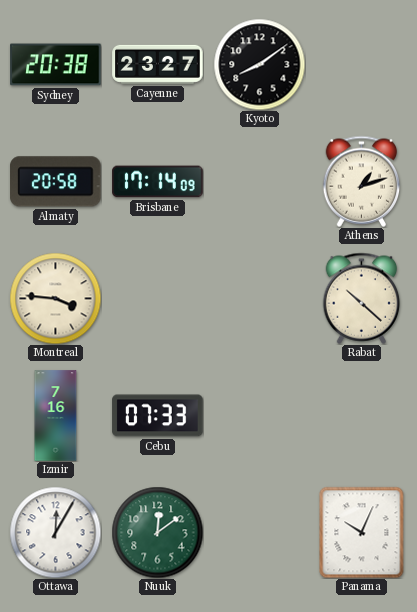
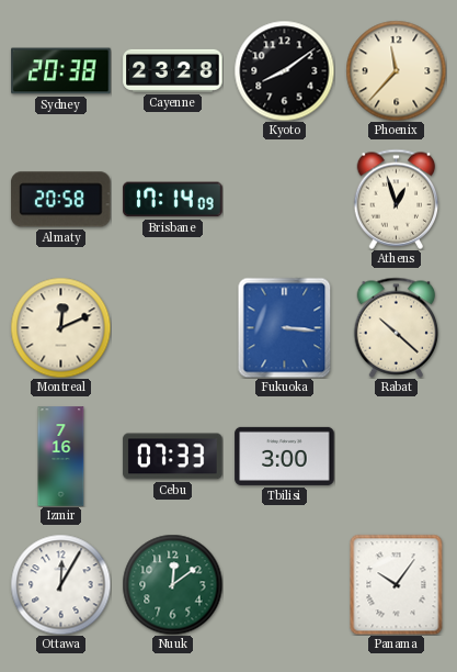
Cayenne: 23:27 -> 23:28
Phoenix: none -> 11:37
Athens: 1:12 -> 12:57
Montreal: 3:46 -> 12:11
Fukuoka: none -> 3:16
Tbilisi: none -> 3:00
Panama: 10:04 -> 10:06
